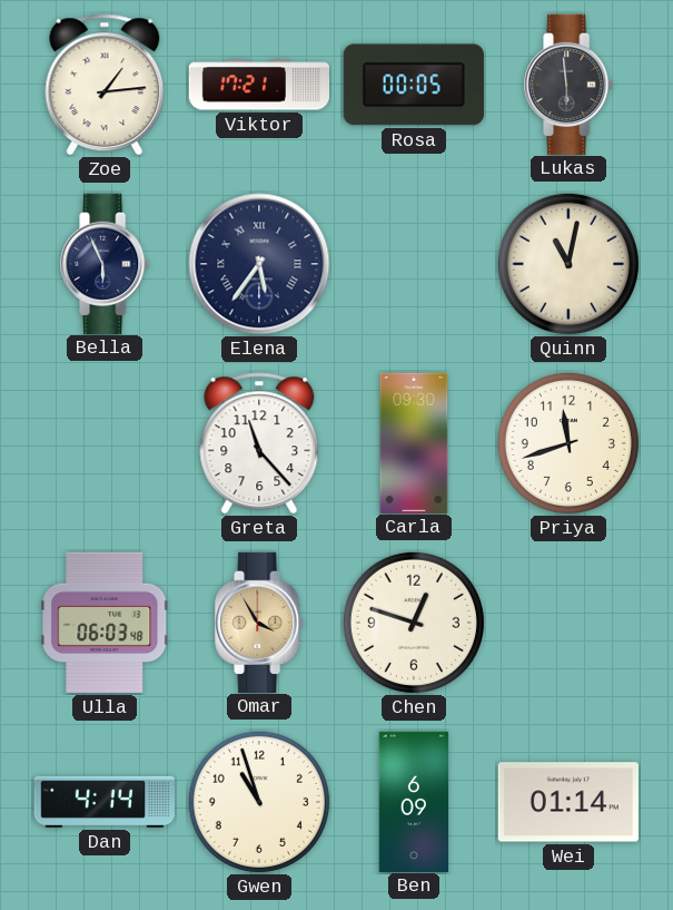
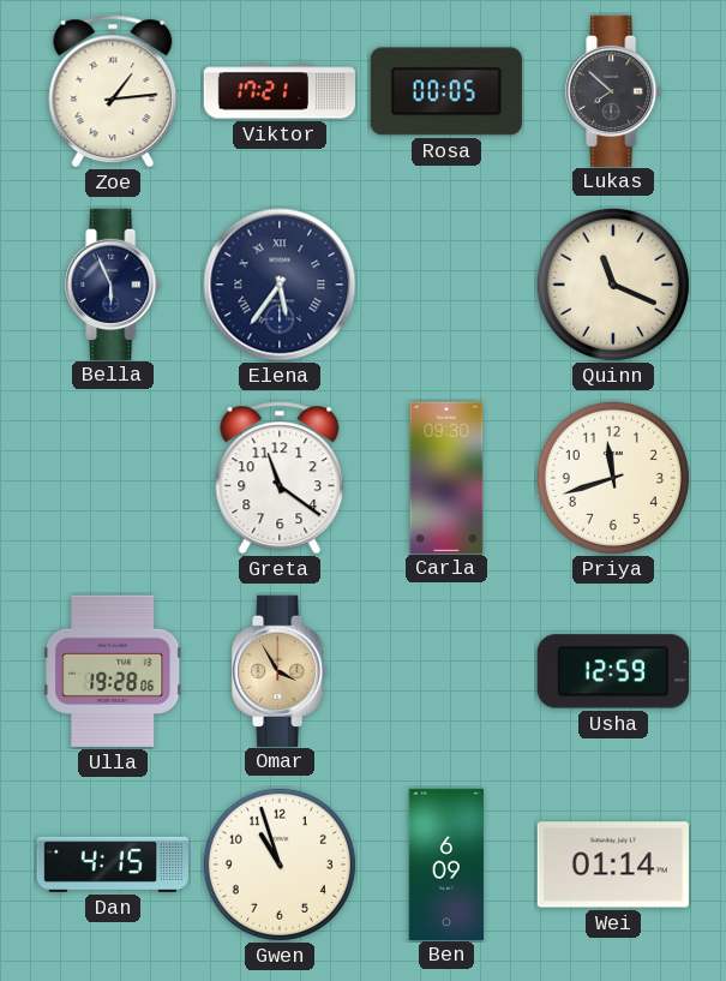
Lukas: 5:59 -> 7:52
Quinn: 11:02 -> 11:19
Greta: 11:23 -> 11:21
Ulla: 06:03 -> 19:28
Chen: 12:48 -> none
Usha: none -> 12:59
Dan: 4:14 -> 4:15
